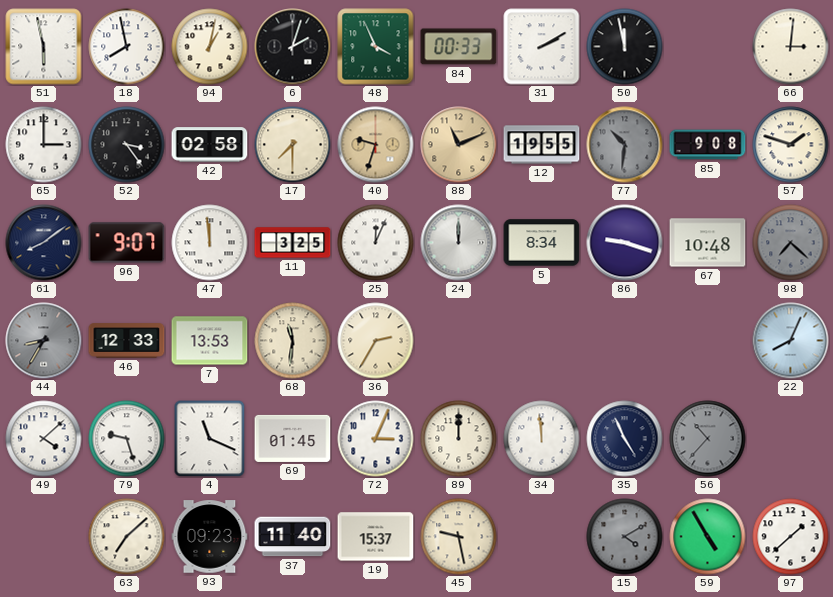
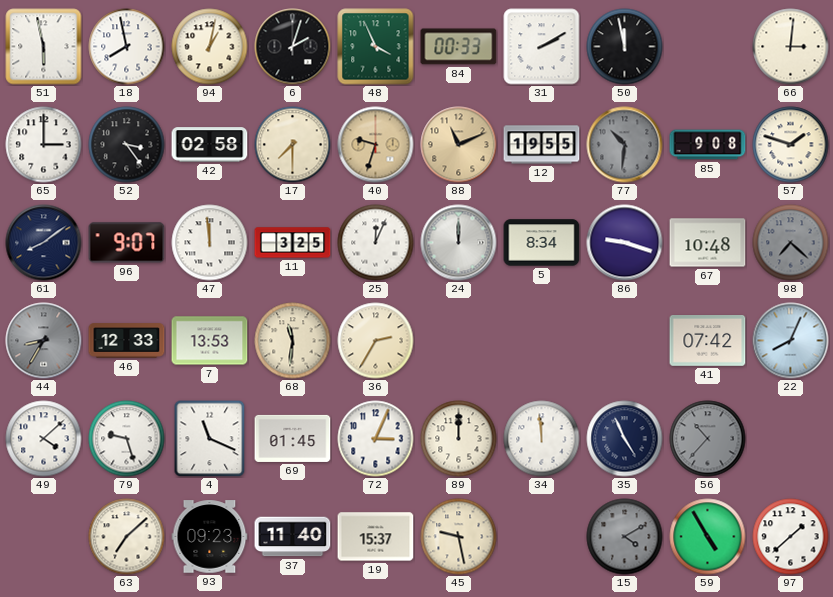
41: none -> 07:42
